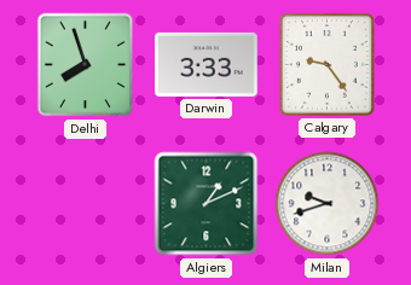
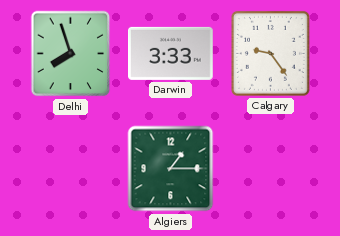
Algiers: 1:11 -> 1:15
Milan: 9:42 -> none
